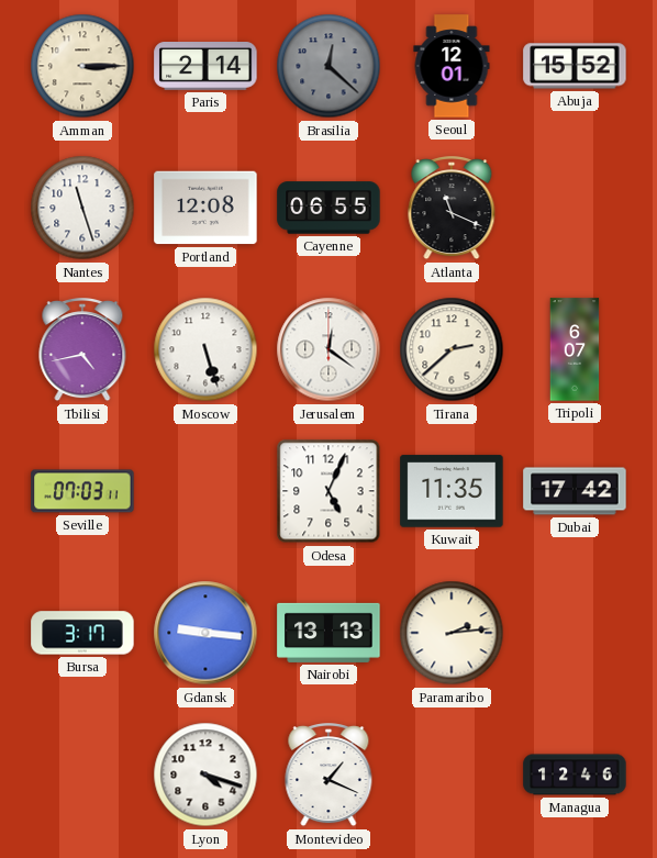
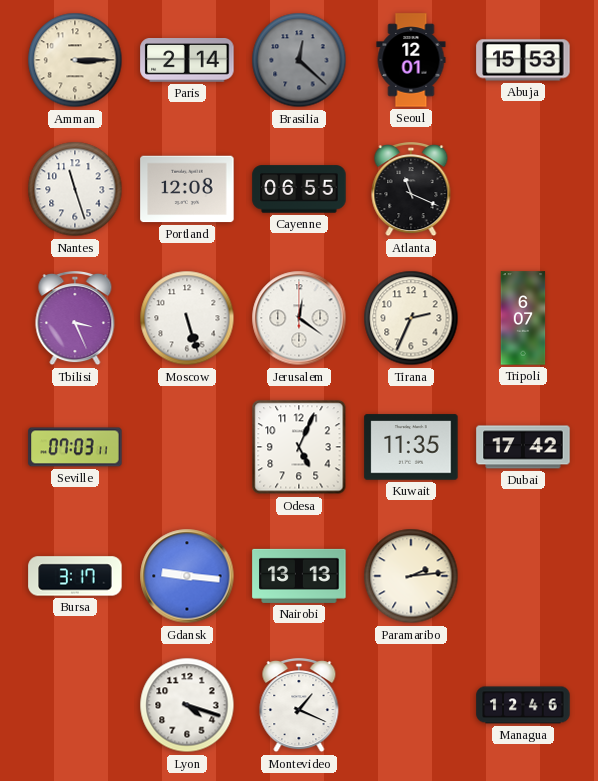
Abuja: 15:52 -> 15:53
Tbilisi: 4:43 -> 3:26
Tirana: 2:38 -> 2:34
